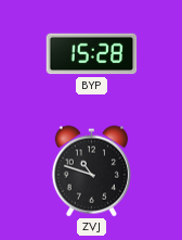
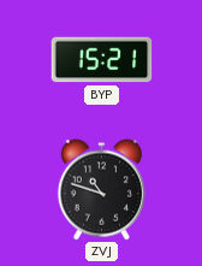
BYP: 15:28 -> 15:21
